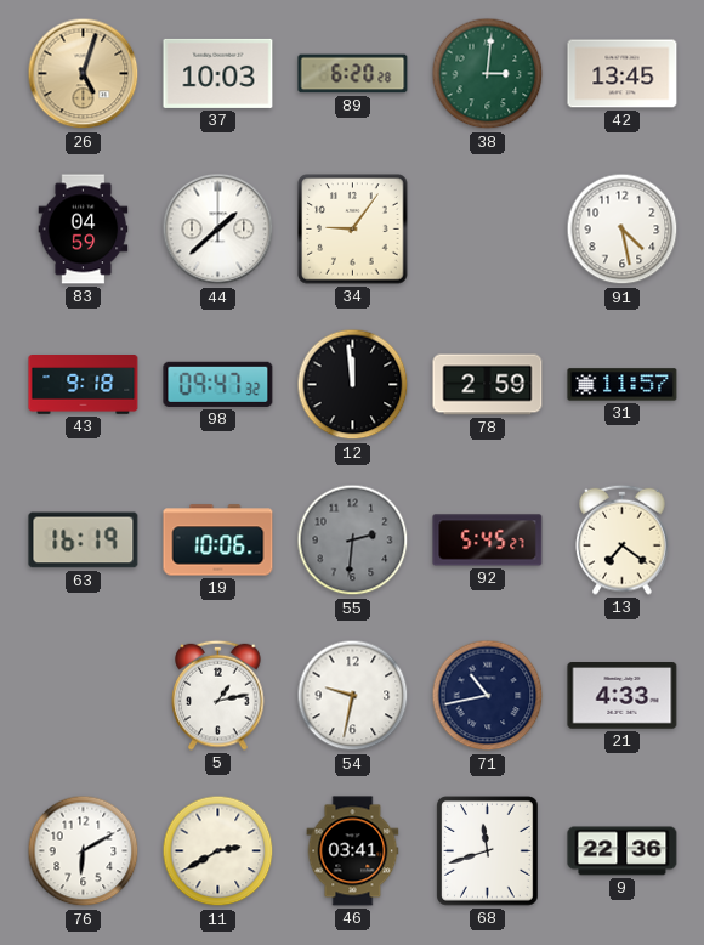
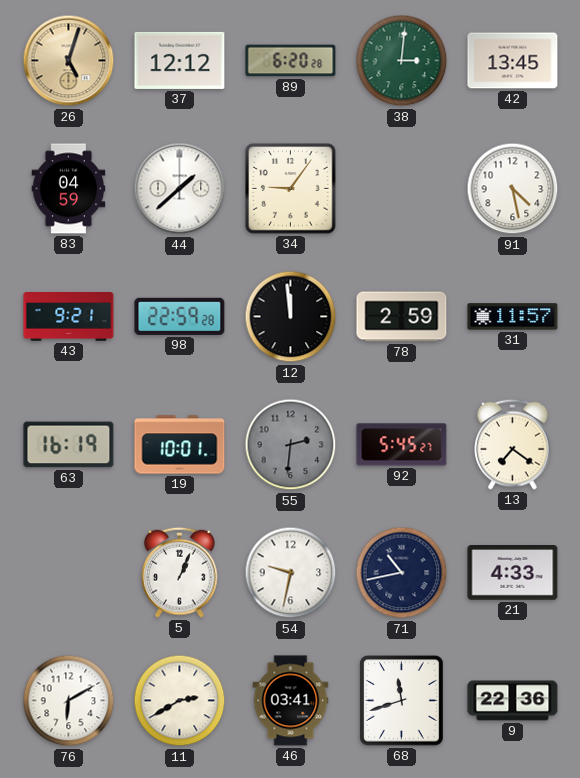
37: 10:03 -> 12:12
43: 9:18 -> 9:21
98: 09:47 -> 22:59
19: 10:06 -> 10:01
5: 1:13 -> 1:04
